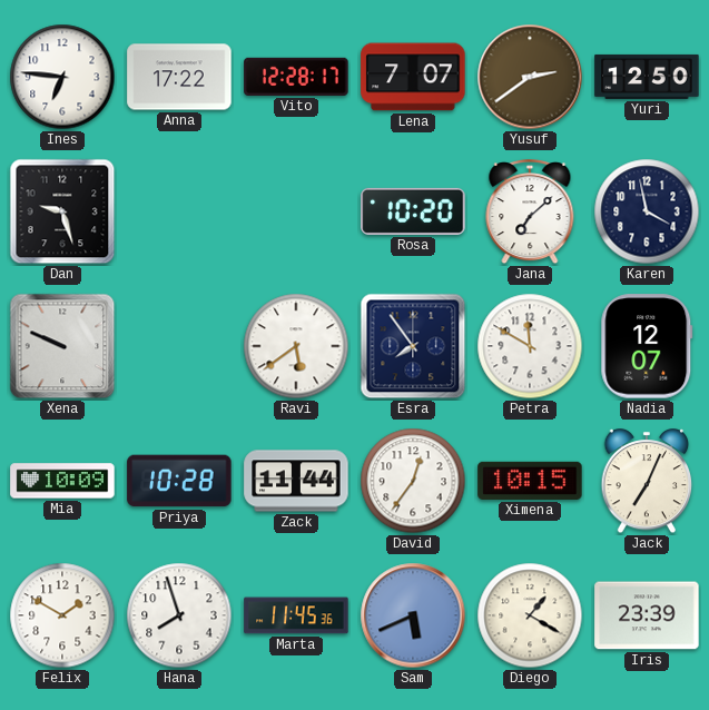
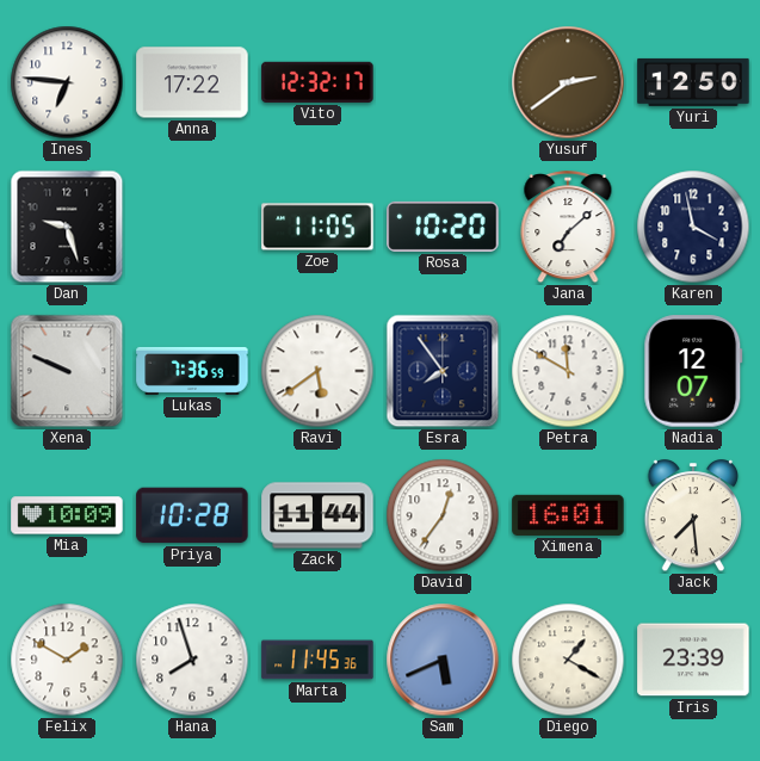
Vito: 12:28 -> 12:32
Lena: 7:07 -> none
Zoe: none -> 11:05
Lukas: none -> 7:36
Ximena: 10:15 -> 16:01
Jack: 7:04 -> 7:29
